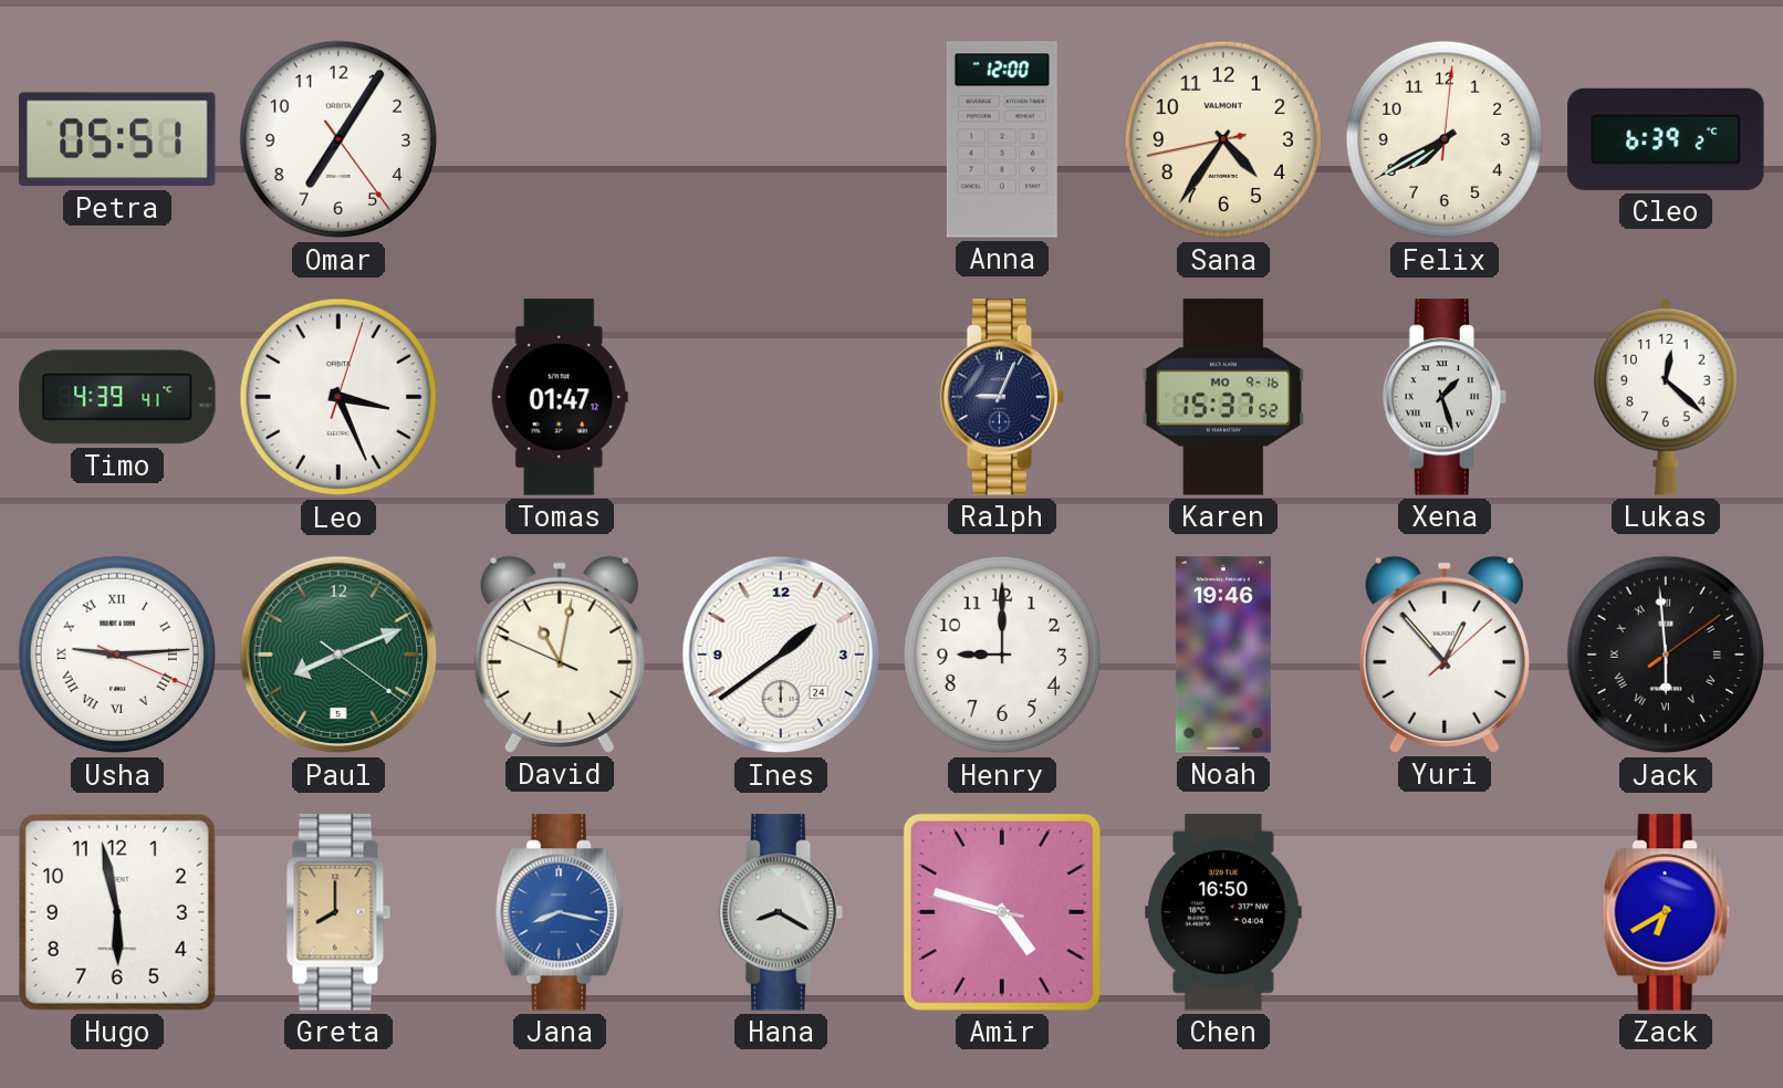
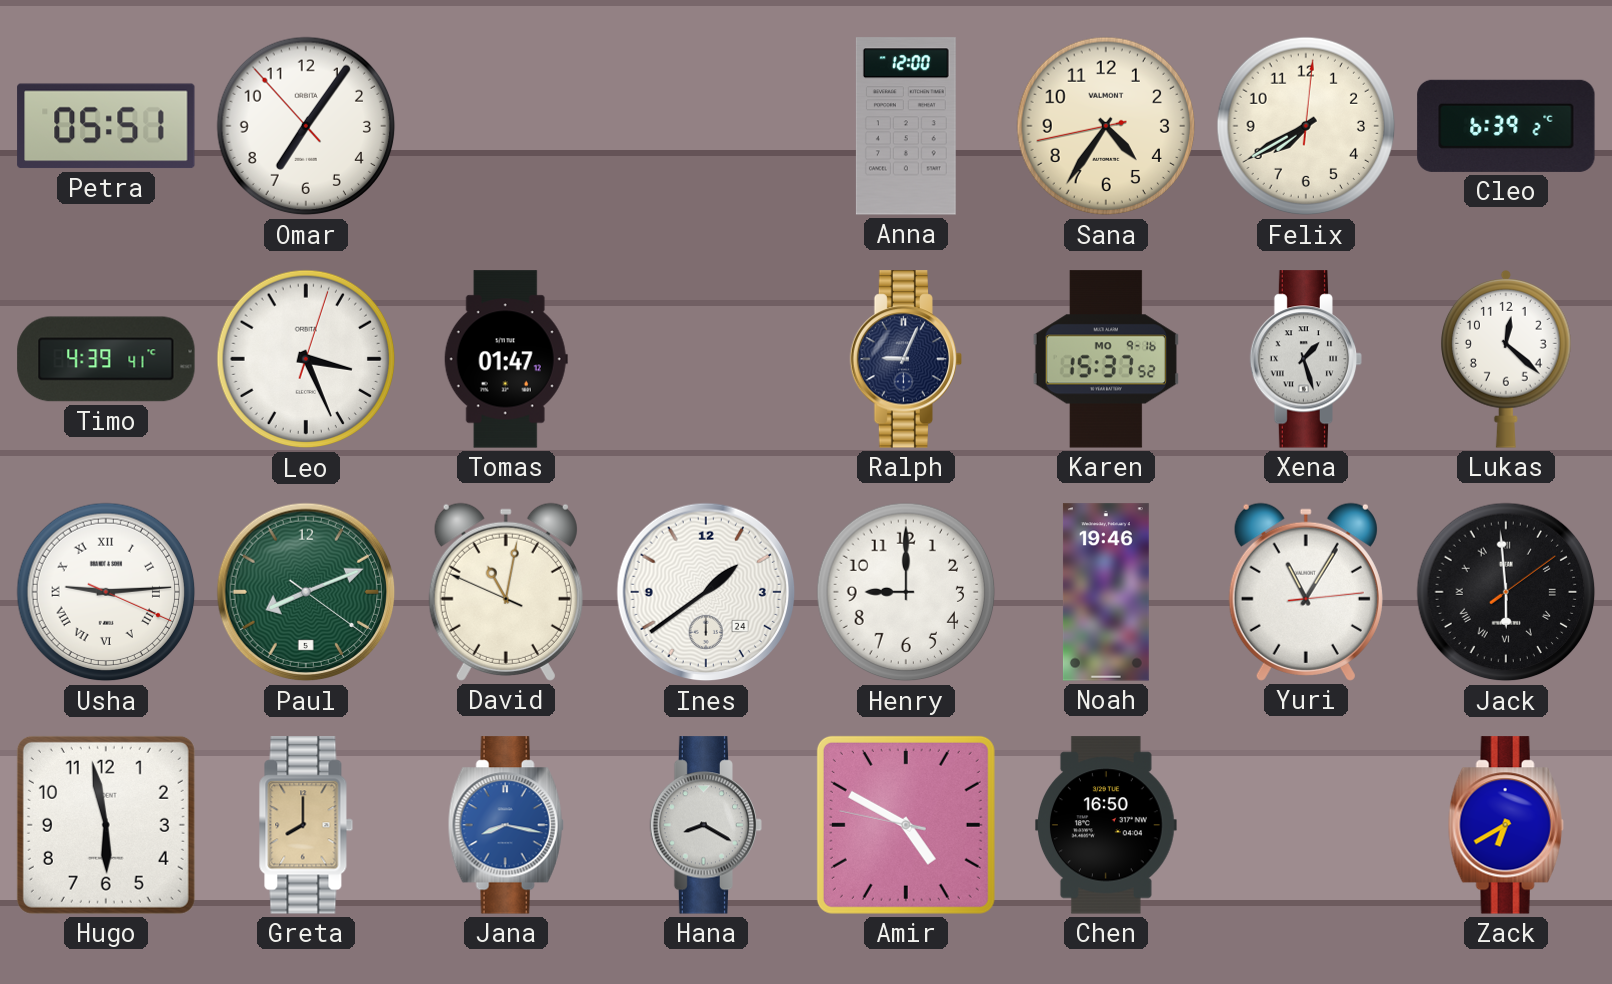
Omar: 7:05:24 -> 7:05:53
Yuri: 12:53 -> 11:05
Amir: 4:47 -> 4:49
